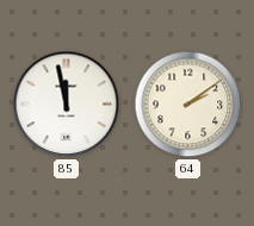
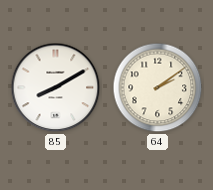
85: 11:58 -> 8:10
